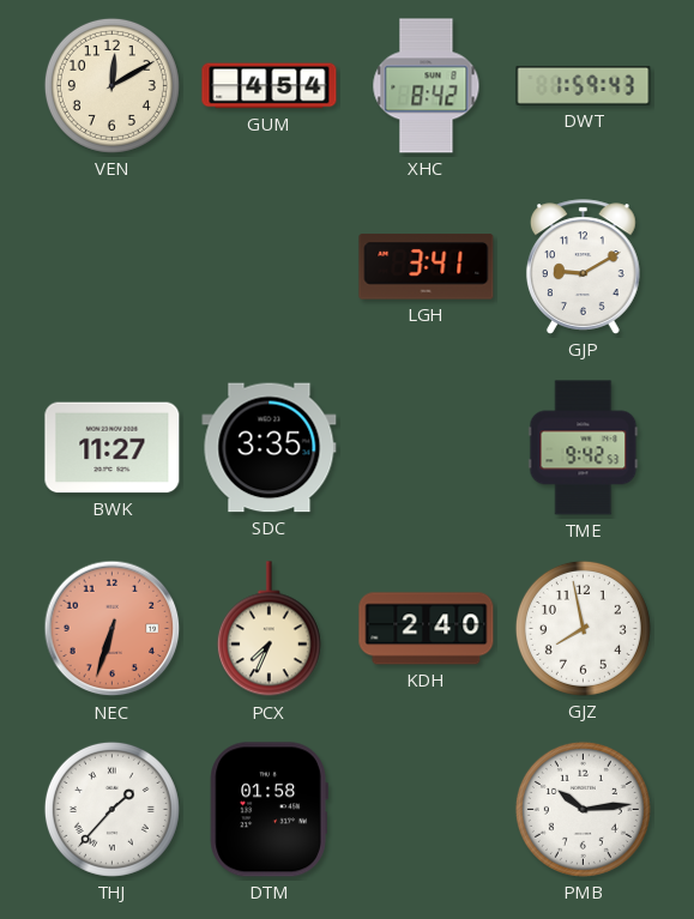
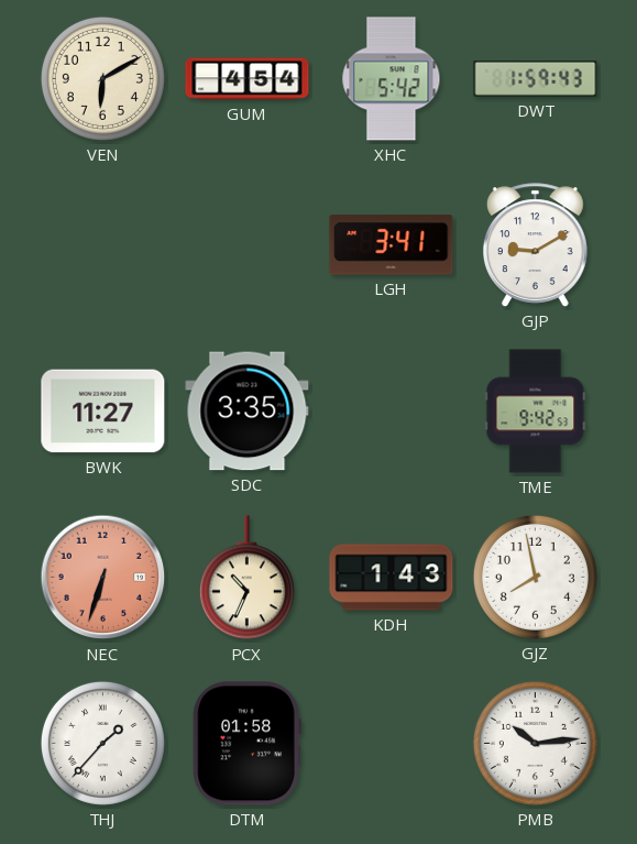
VEN: 12:10 -> 6:10
XHC: 8:42 -> 5:42
PCX: 7:34 -> 10:34
KDH: 2:40 -> 1:43
